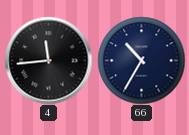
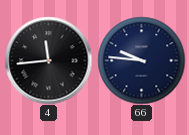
66: 10:35 -> 9:46
